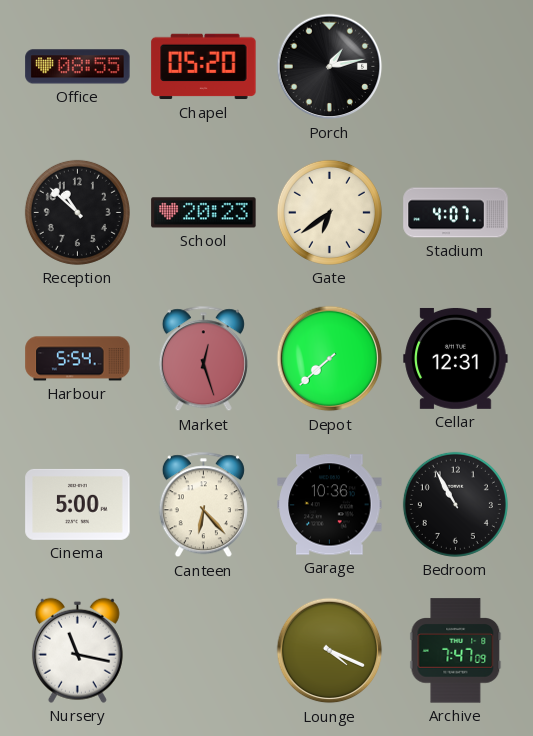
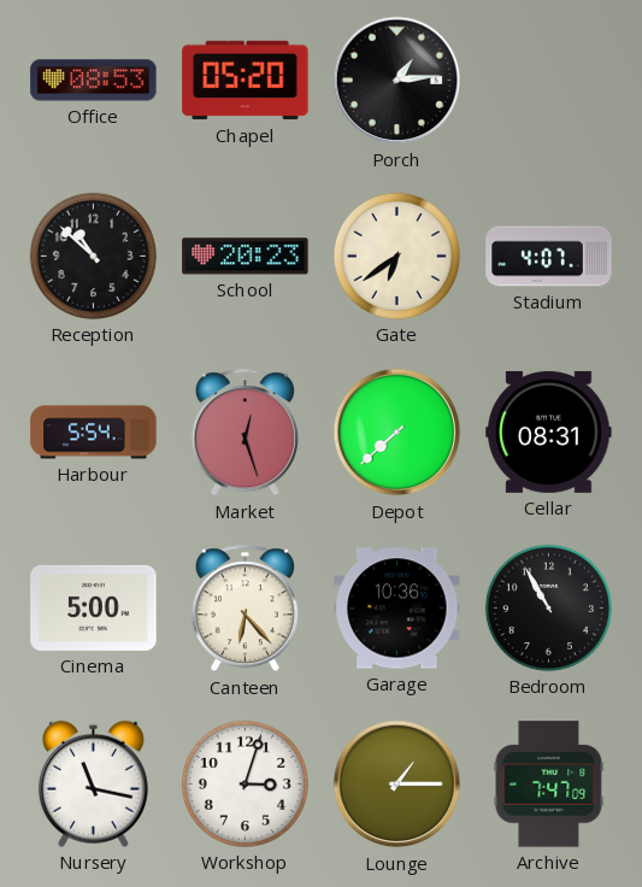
Office: 08:55 -> 08:53
Porch: 1:13 -> 1:14
Cellar: 12:31 -> 08:31
Workshop: none -> 3:03
Lounge: 4:19 -> 1:15
